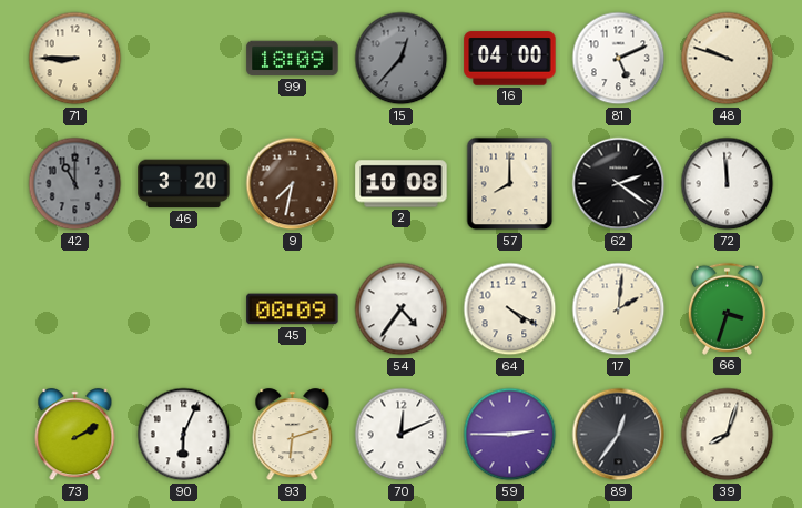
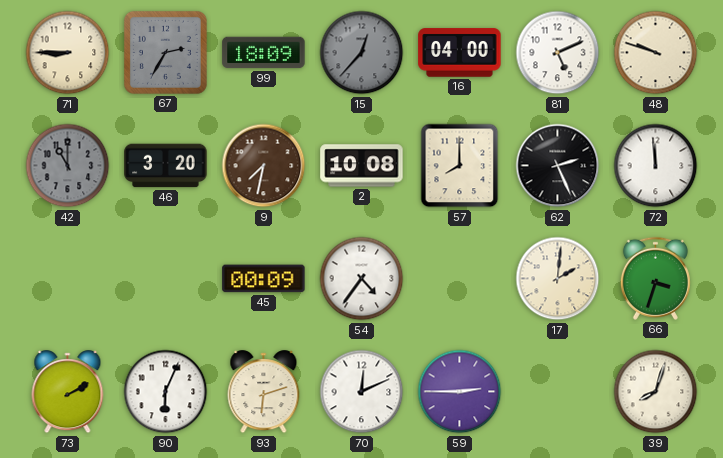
67: none -> 2:35
62: 2:21 -> 2:26
64: 4:20 -> none
89: 12:36 -> none
